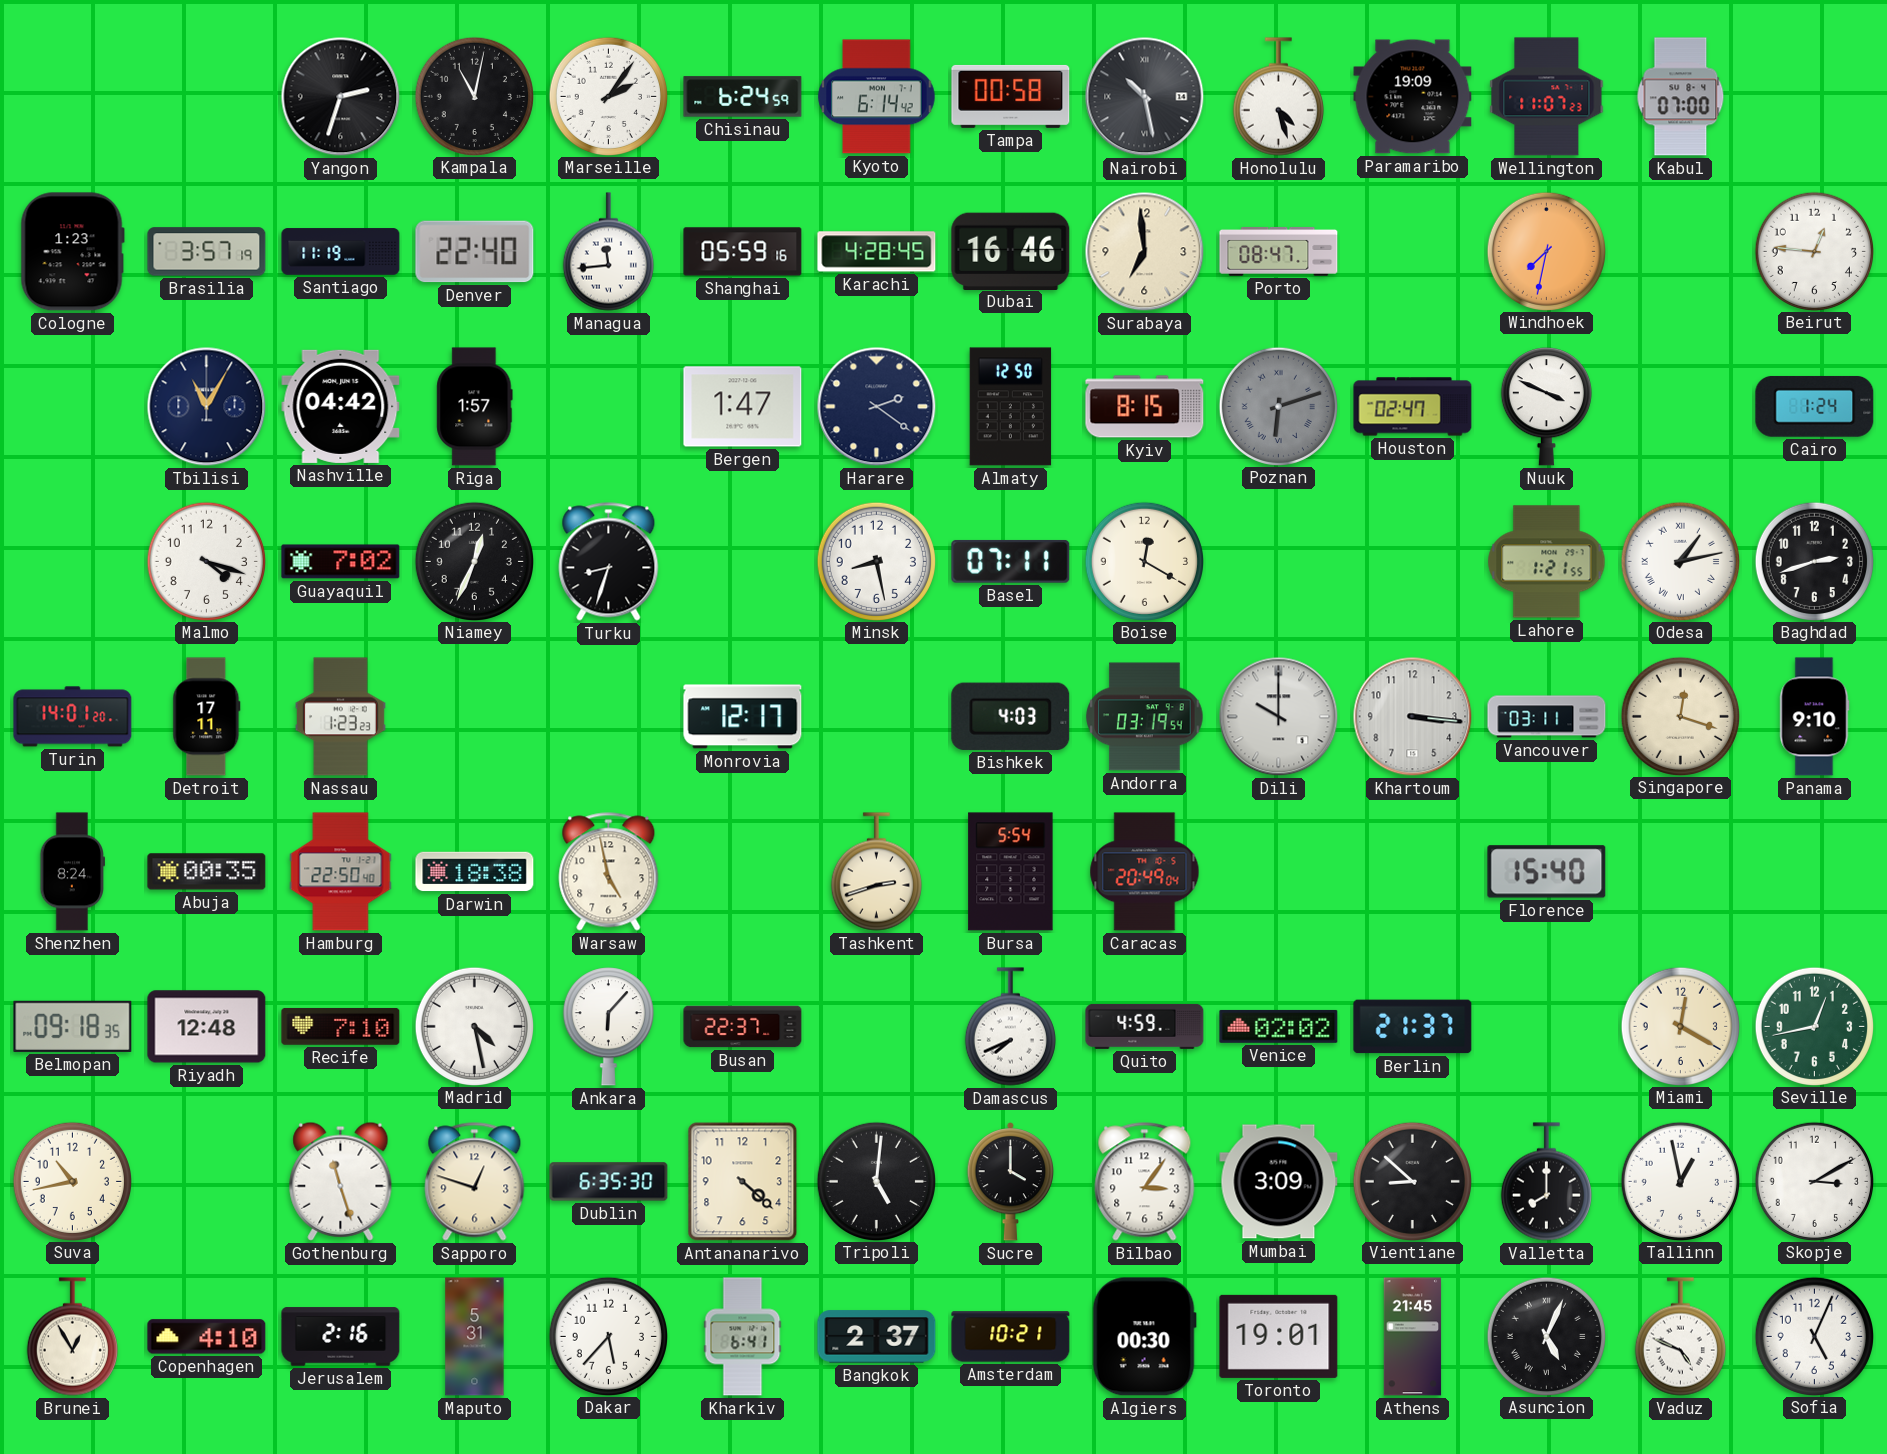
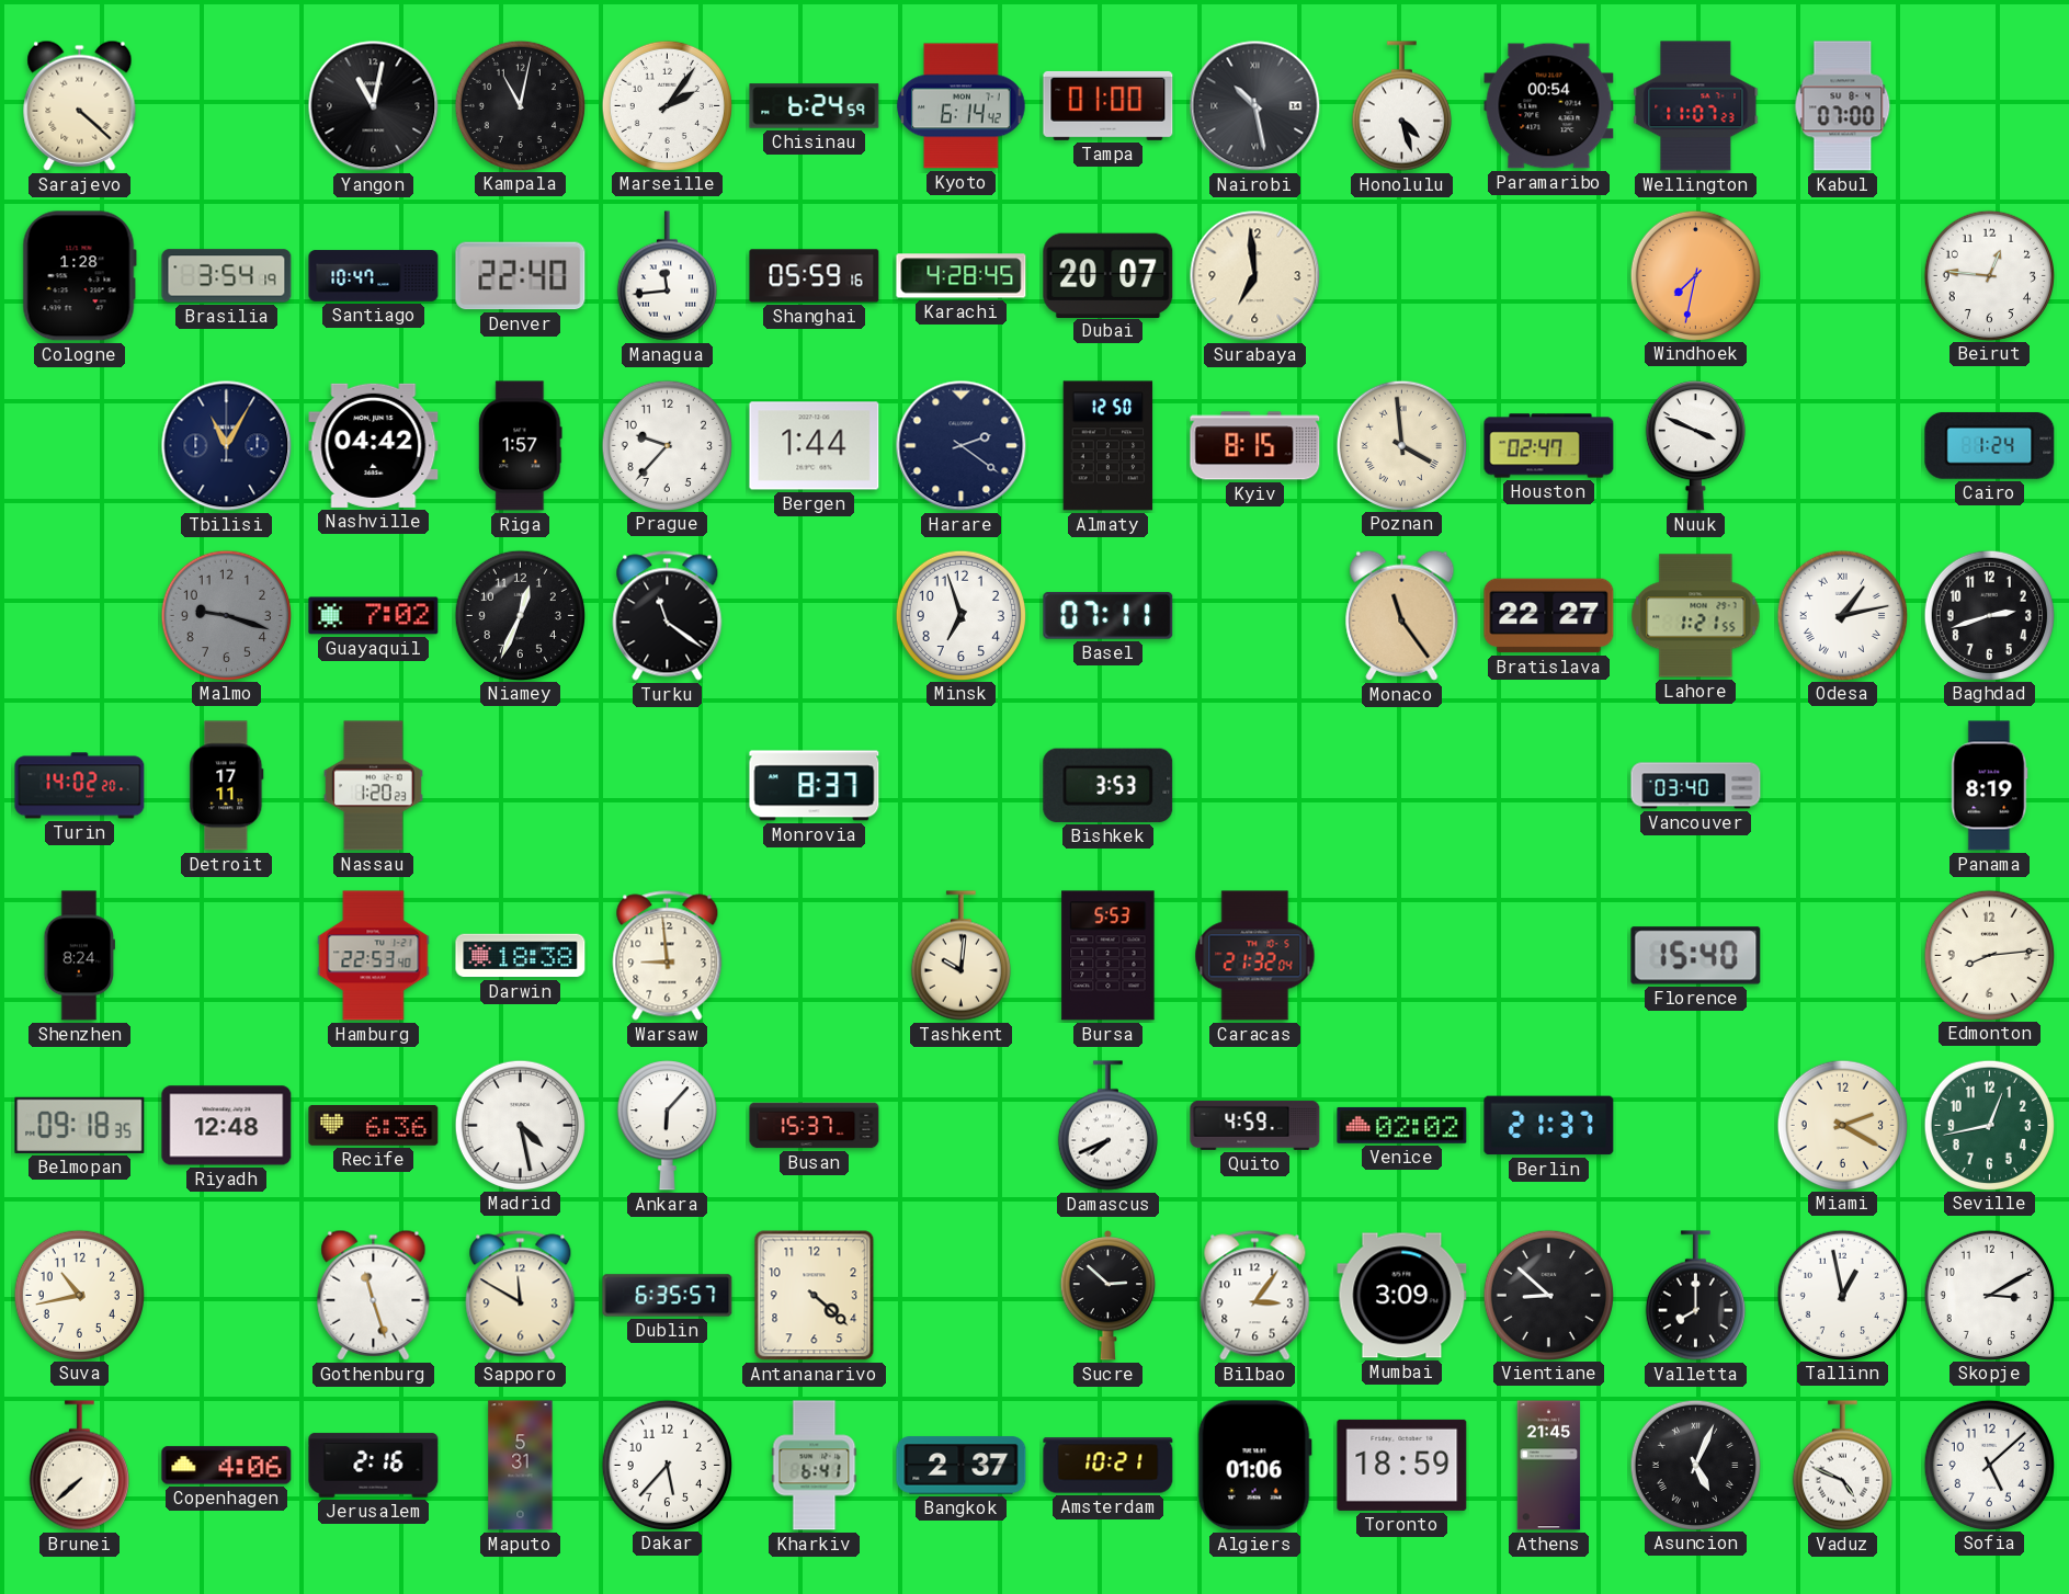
Sarajevo: none -> 4:22
Yangon: 2:33 -> 11:02
Tampa: 00:58 -> 01:00
Paramaribo: 19:09 -> 00:54
Cologne: 1:23 -> 1:28
Brasilia: 3:57 -> 3:54
Santiago: 11:19 -> 10:47
Dubai: 16:46 -> 20:07
Porto: 08:47 -> none
Prague: none -> 9:37
Bergen: 1:47 -> 1:44
Poznan: 6:12 -> 3:59
Poznan dial: grey -> cream
Malmo: 4:18 -> 9:18
Malmo dial: white -> grey
Turku: 8:33 -> 11:21
Minsk: 8:28 -> 6:57
Boise: 12:20 -> none
Monaco: none -> 11:24
Bratislava: none -> 22:27
Turin: 14:01 -> 14:02
Nassau: 1:23 -> 1:20
Monrovia: 12:17 -> 8:37
Bishkek: 4:03 -> 3:53
Andorra: 03:19 -> none
Dili: 10:00 -> none
Khartoum: 3:16 -> none
Vancouver: 03:11 -> 03:40
Singapore: 12:18 -> none
Panama: 9:10 -> 8:19
Abuja: 00:35 -> none
Hamburg: 22:50 -> 22:53
Warsaw: 4:58 -> 8:59
Tashkent: 2:42 -> 10:01
Bursa: 5:54 -> 5:53
Caracas: 20:49 -> 21:32
Edmonton: none -> 8:14
Recife: 7:10 -> 6:36
Busan: 22:37 -> 15:37
Miami: 12:20 -> 2:20
Sapporo: 12:48 -> 11:50
Dublin: 6:35:30 -> 6:35:57
Tripoli: 5:01 -> none
Sucre: 4:00 -> 2:52
Brunei: 12:55 -> 7:38
Copenhagen: 4:10 -> 4:06
Algiers: 00:30 -> 01:06
Toronto: 19:01 -> 18:59
Sofia: 5:04 -> 5:08
